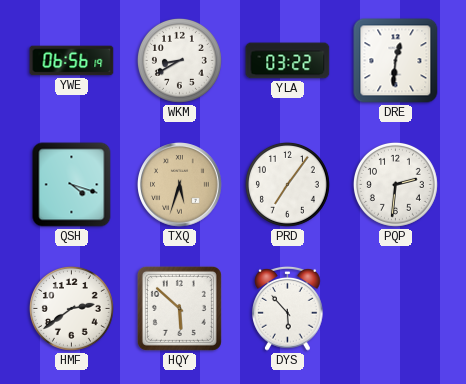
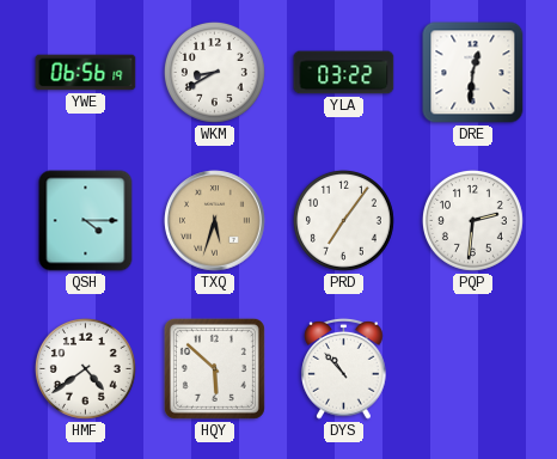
QSH: 4:18 -> 4:15
HMF: 2:39 -> 4:39
DYS: 5:53 -> 10:53
